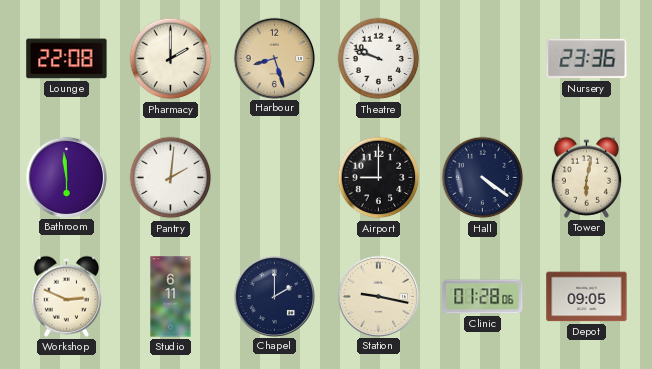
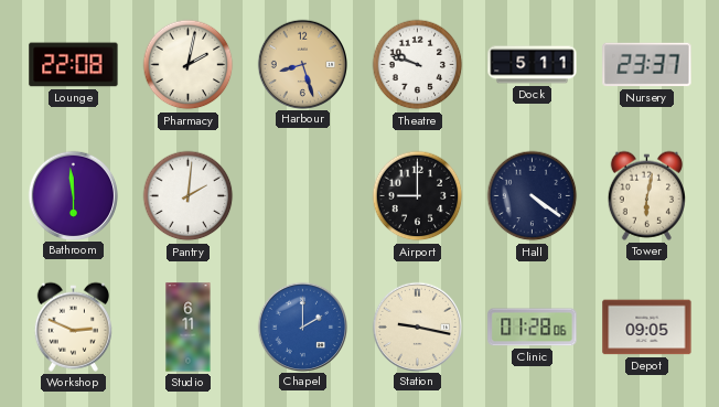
Pharmacy: 2:00 -> 2:02
Dock: none -> 5:11
Nursery: 23:36 -> 23:37
Chapel dial: navy -> blue
